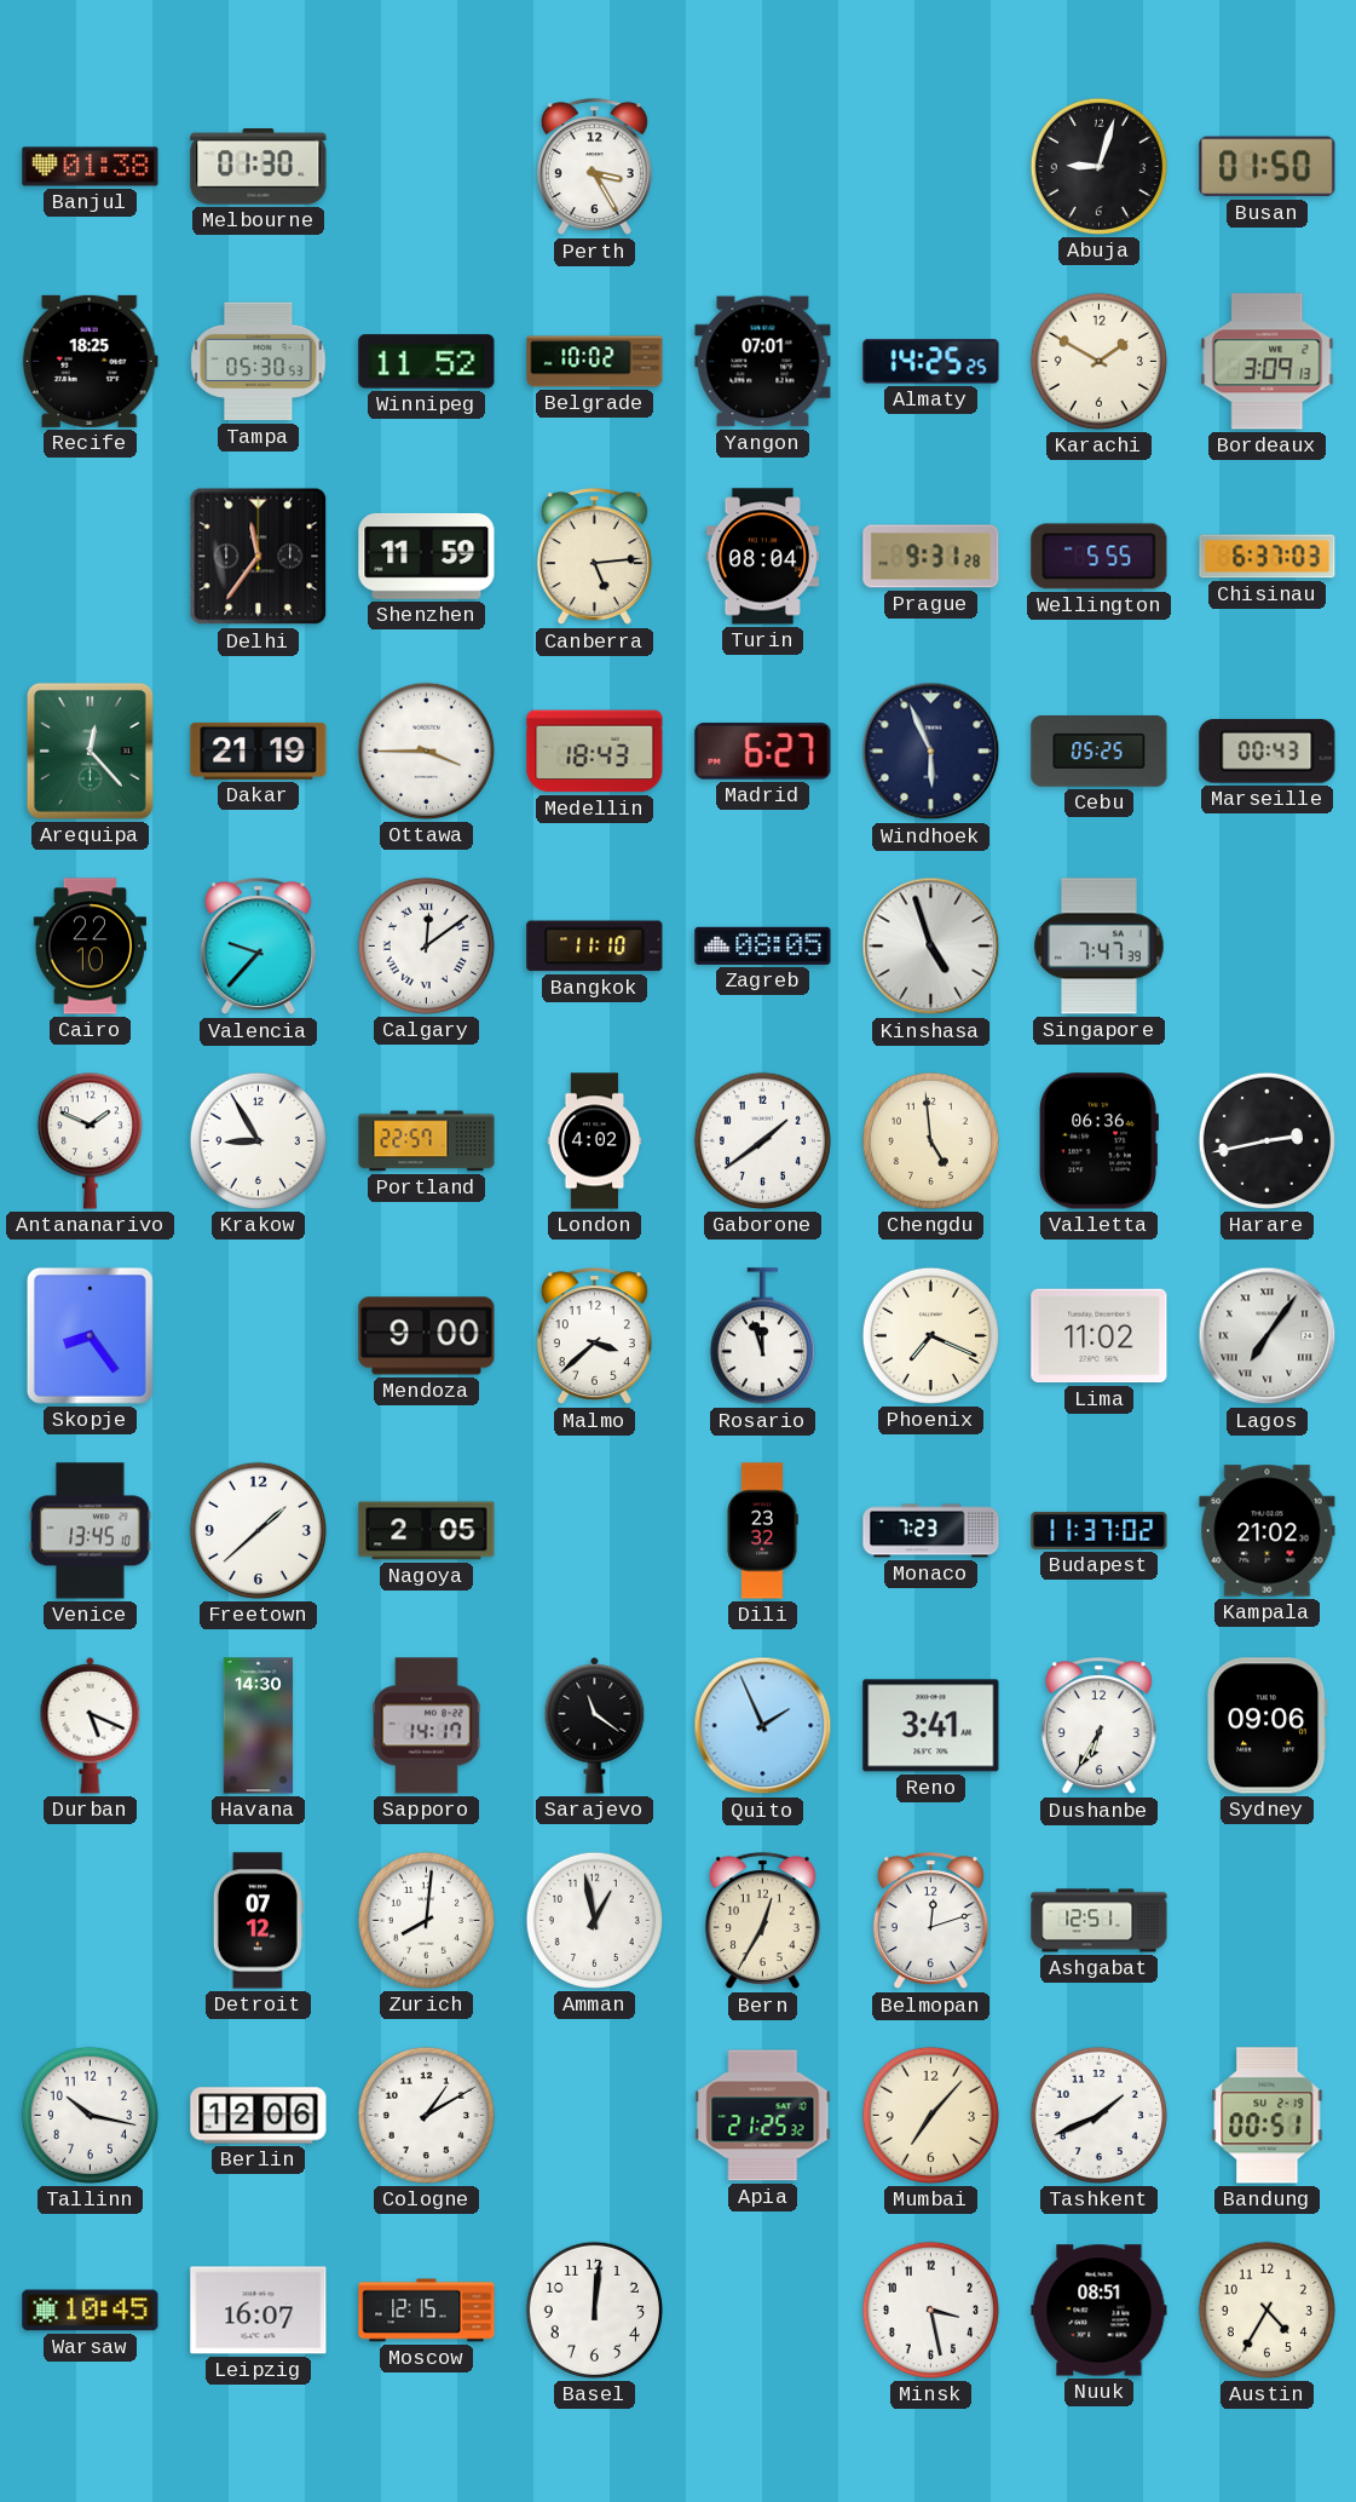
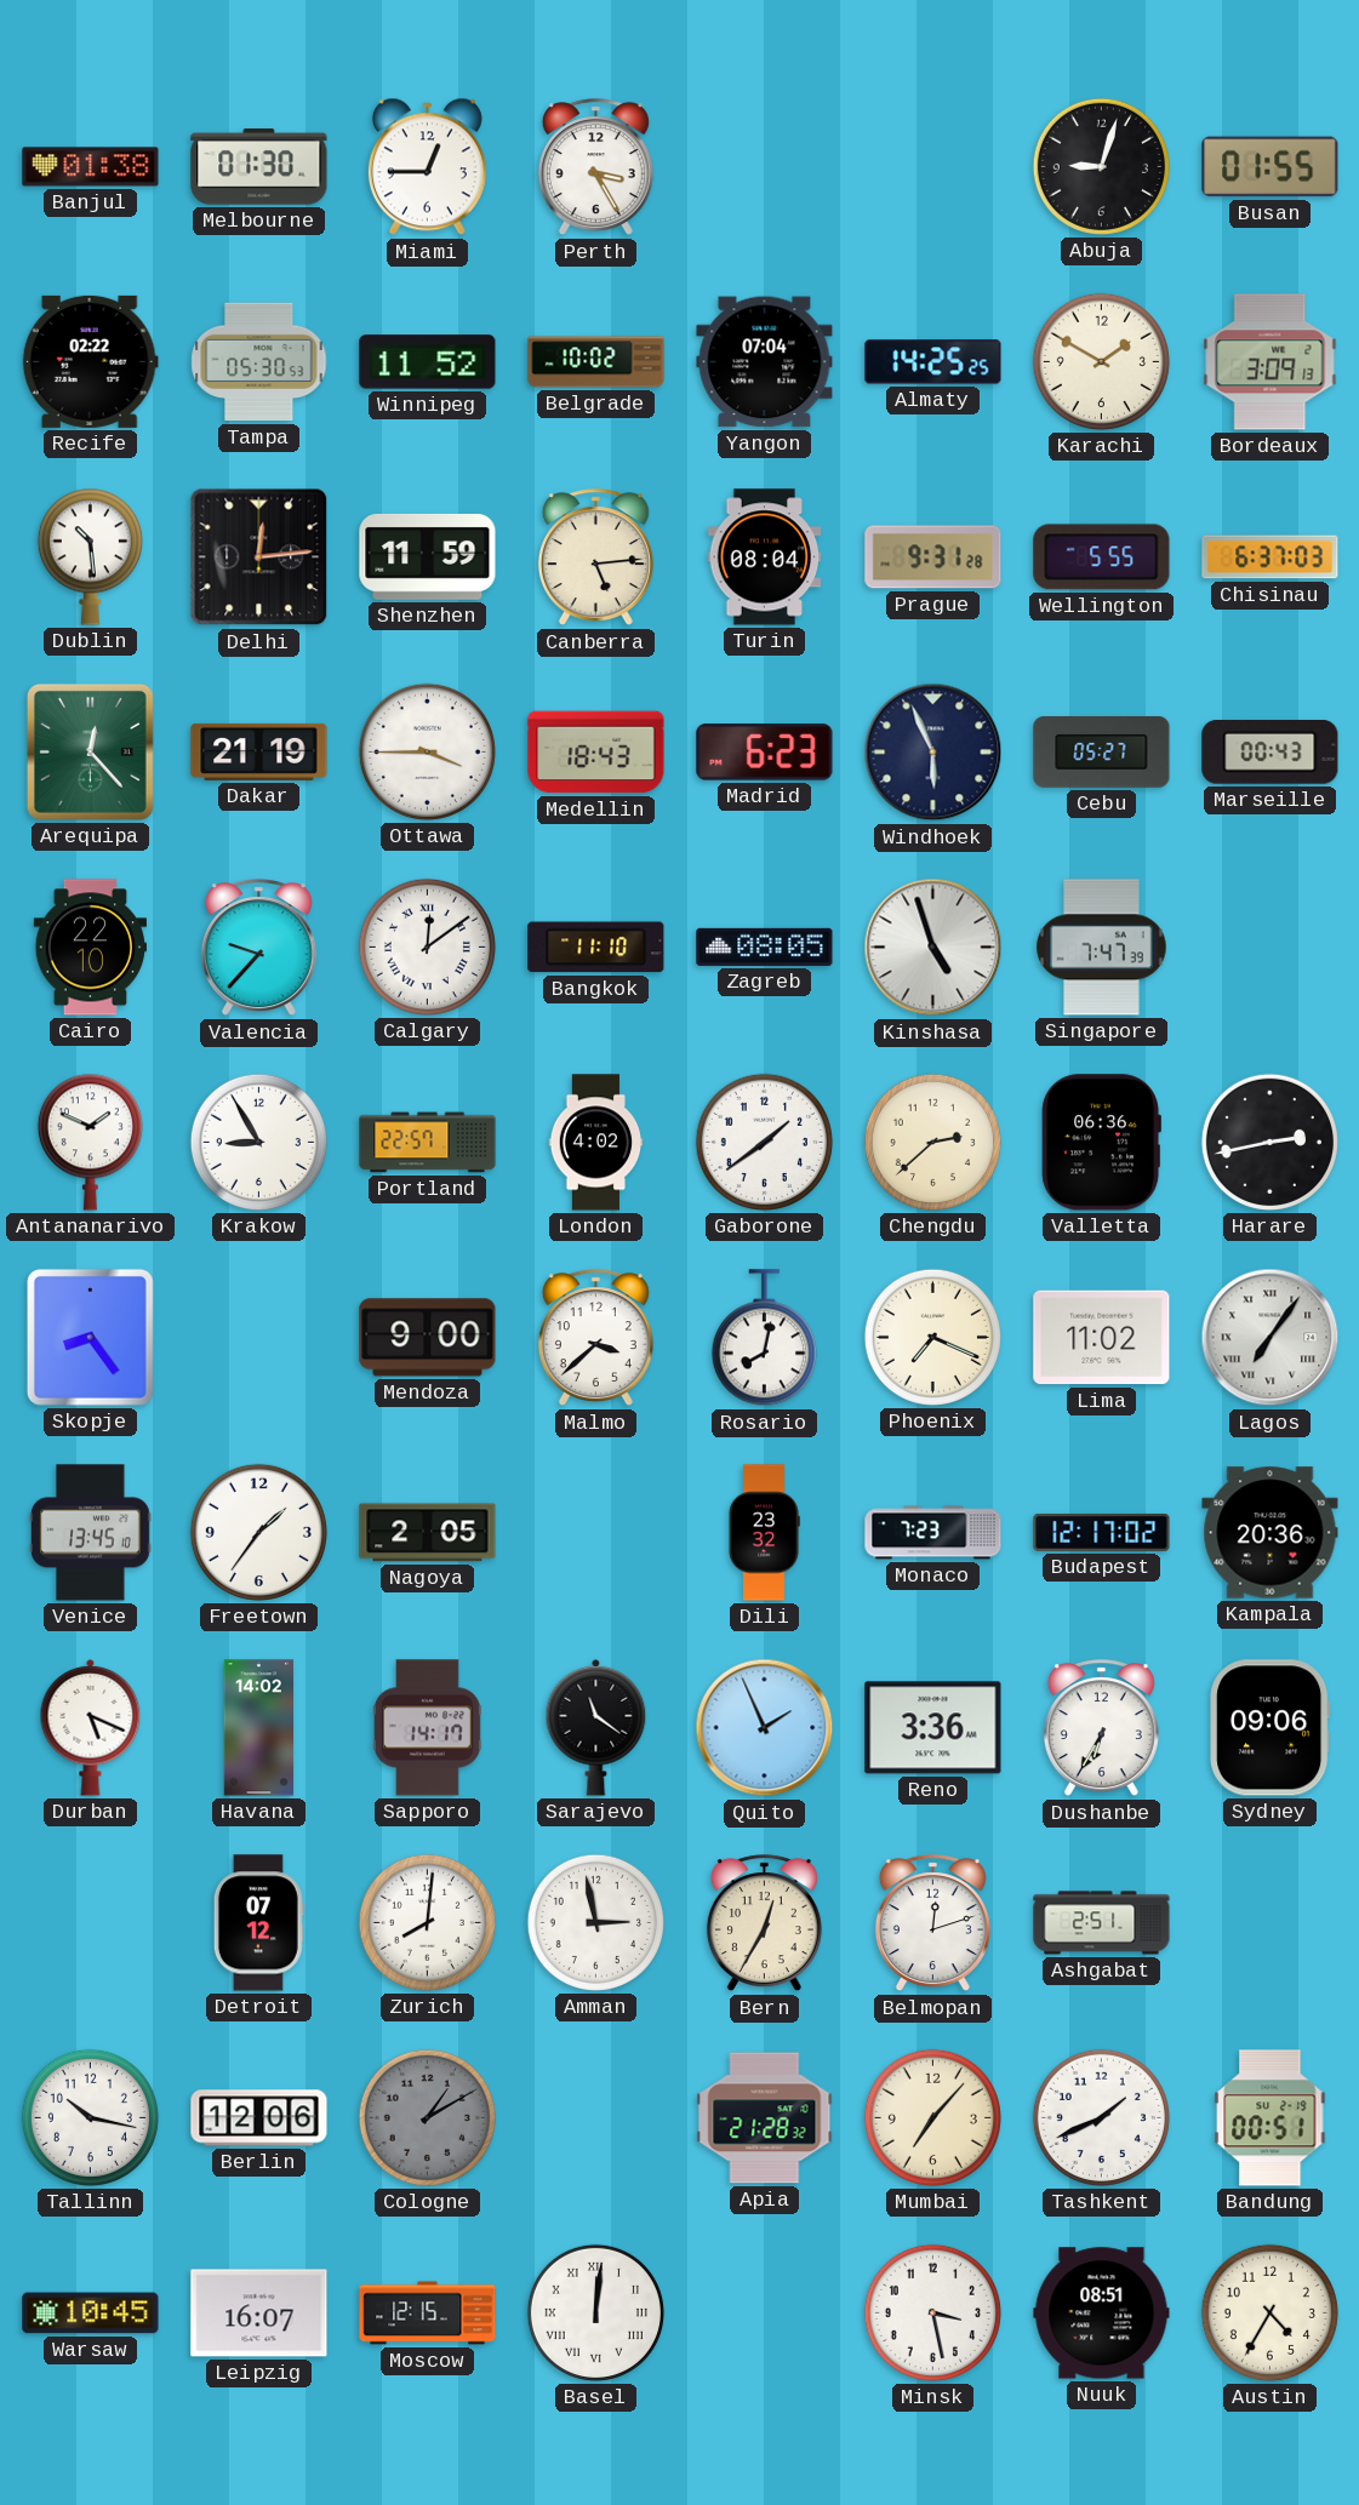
Miami: none -> 12:45
Busan: 01:50 -> 01:55
Recife: 18:25 -> 02:22
Yangon: 07:01 -> 07:04
Dublin: none -> 10:29
Delhi: 11:36 -> 12:14
Madrid: 6:27 -> 6:23
Cebu: 05:25 -> 05:27
Chengdu: 4:59 -> 2:38
Rosario: 11:57 -> 8:02
Freetown: 1:38 -> 1:36
Budapest: 11:37 -> 12:17
Kampala: 21:02 -> 20:36
Havana: 14:30 -> 14:02
Reno: 3:41 -> 3:36
Amman: 12:58 -> 2:58
Ashgabat: 12:51 -> 2:51
Cologne dial: white -> grey
Apia: 21:25 -> 21:28
Basel numerals: Arabic -> Roman
